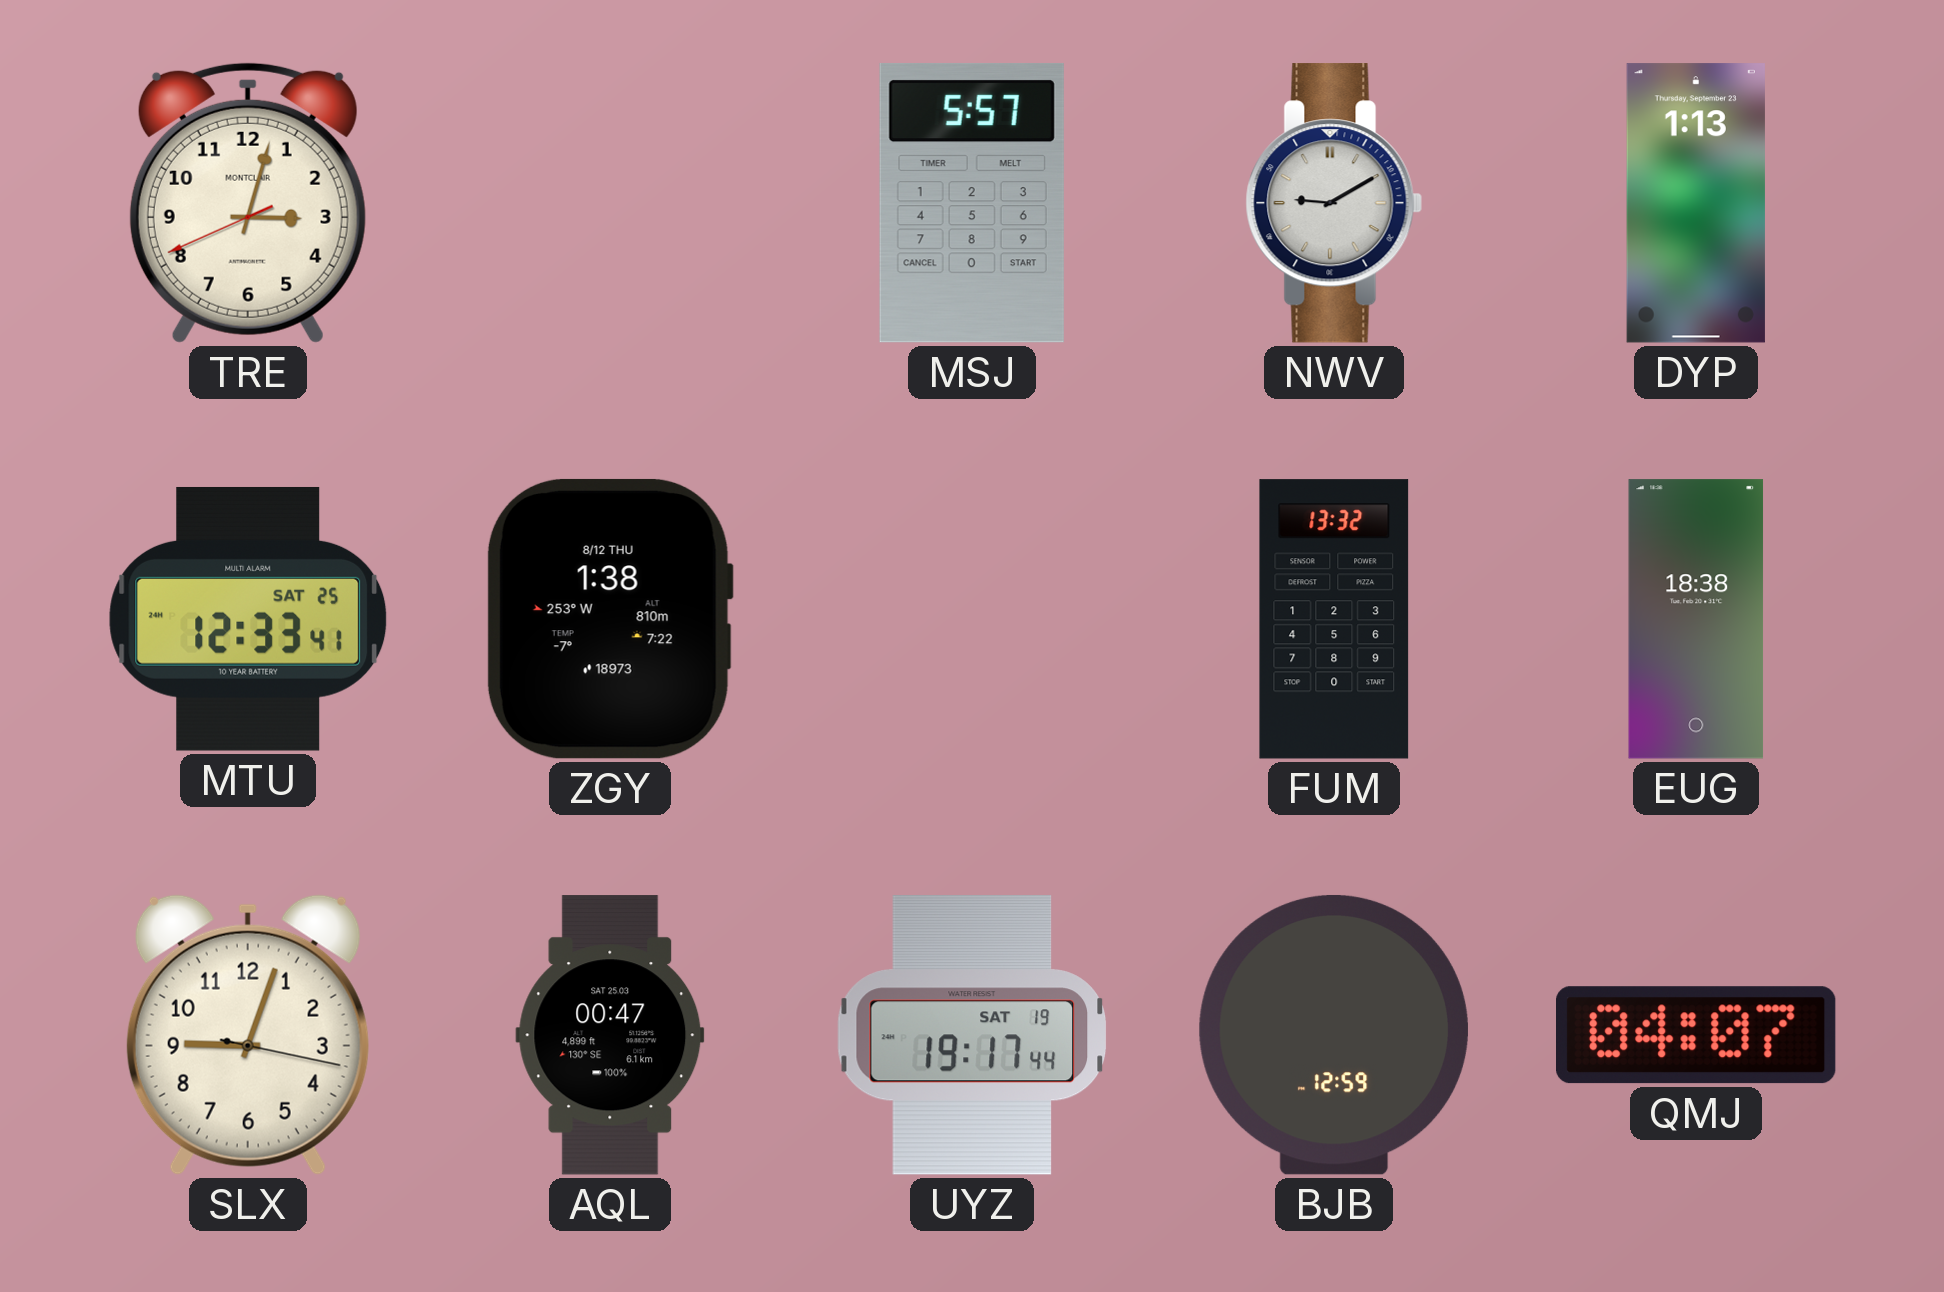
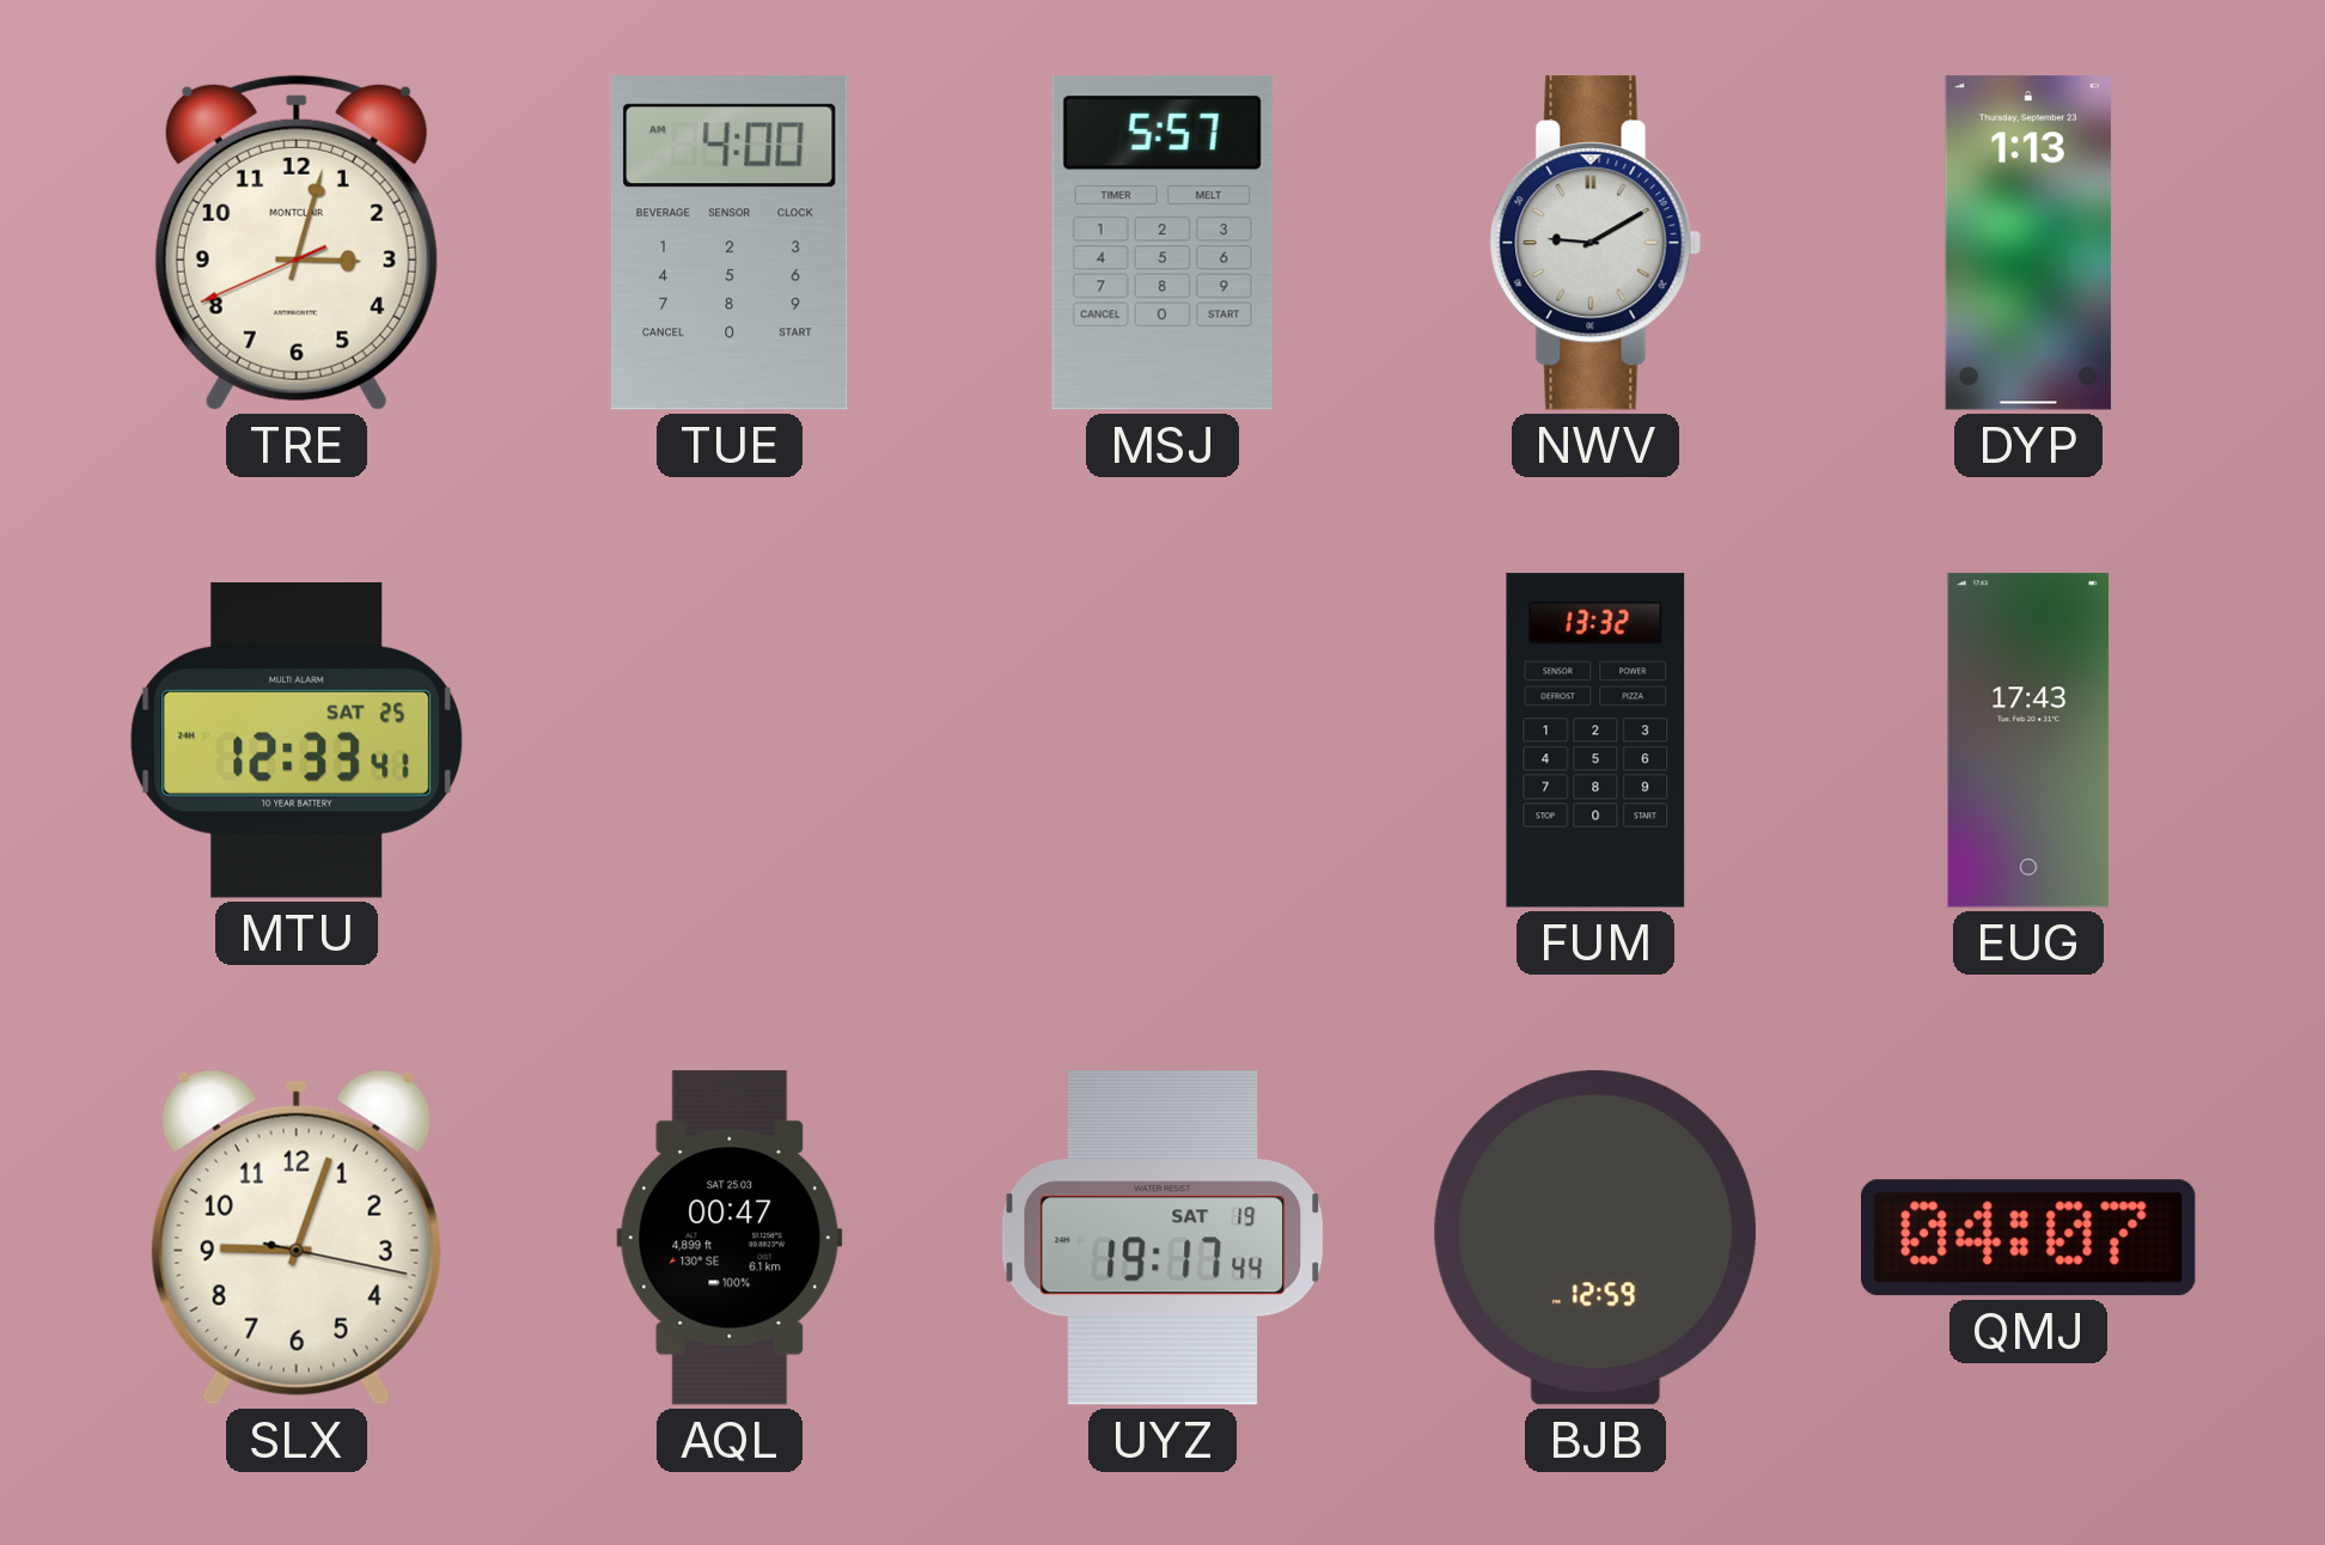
TUE: none -> 4:00
ZGY: 1:38 -> none
EUG: 18:38 -> 17:43
